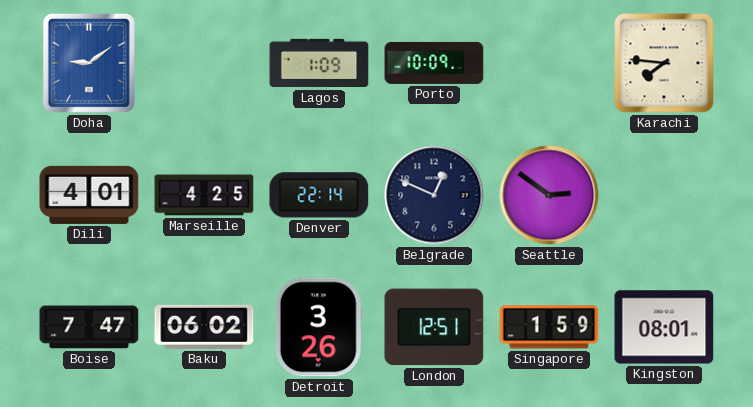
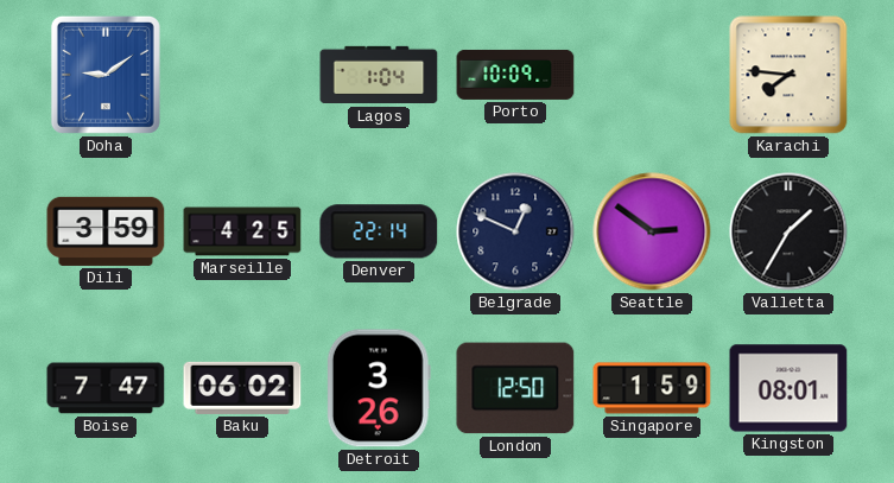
Lagos: 1:09 -> 1:04
Dili: 4:01 -> 3:59
Valletta: none -> 1:35
London: 12:51 -> 12:50
